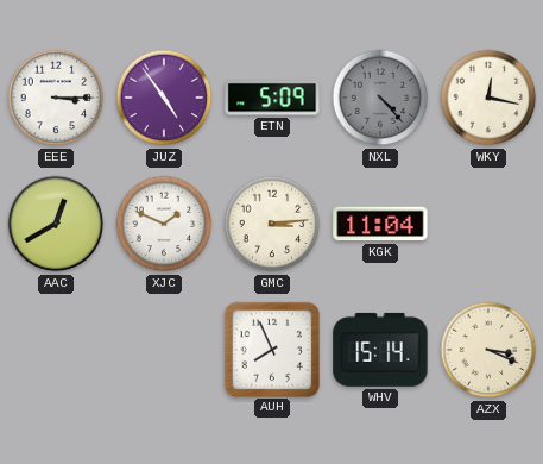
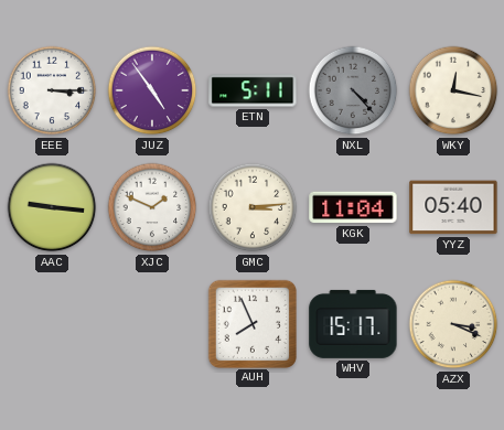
ETN: 5:09 -> 5:11
AAC: 12:40 -> 9:16
YYZ: none -> 05:40
WHV: 15:14 -> 15:17
